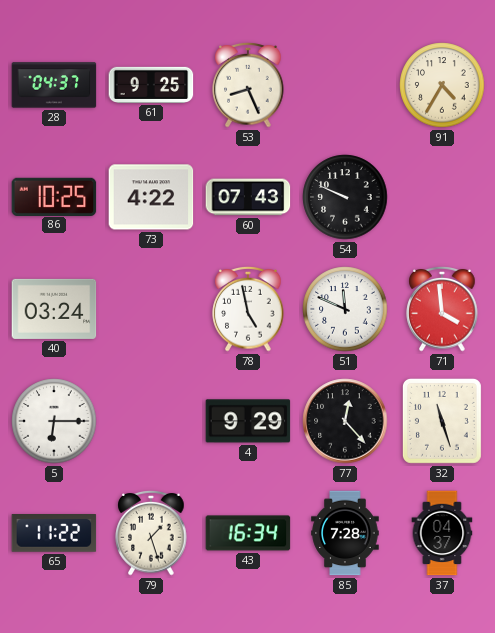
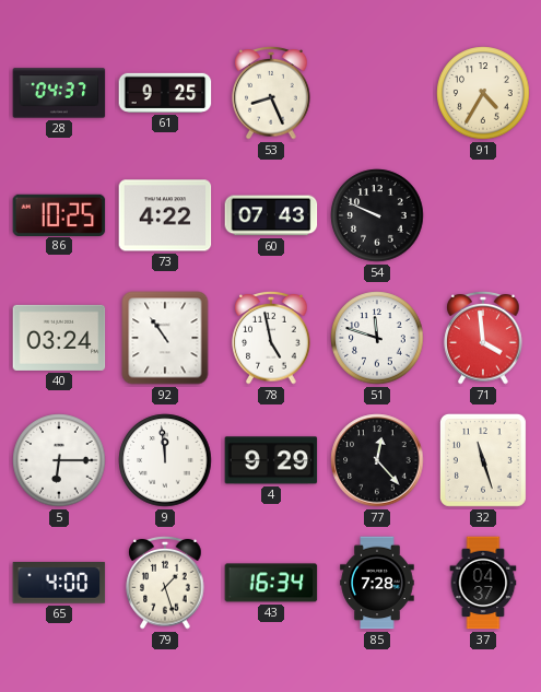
92: none -> 10:54
51: 11:49 -> 11:48
9: none -> 11:59
65: 11:22 -> 4:00
